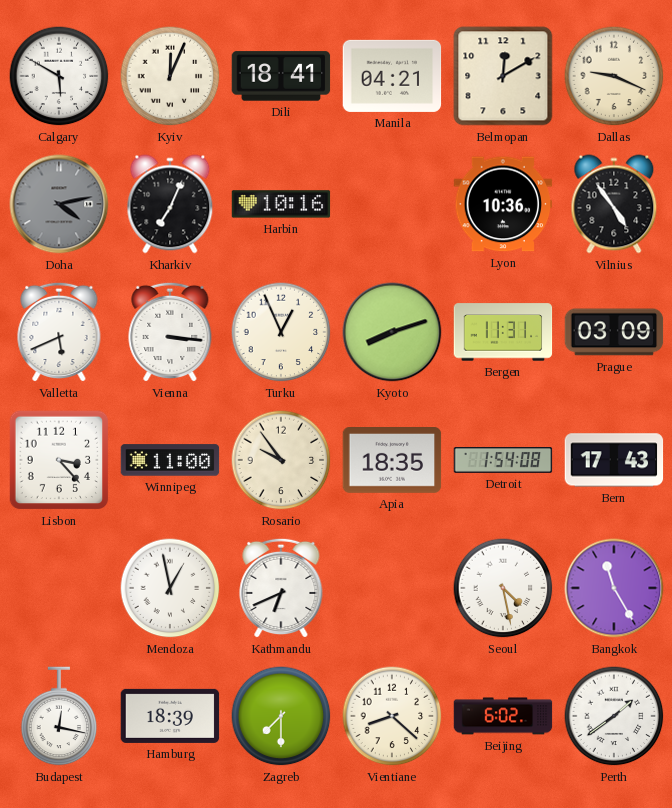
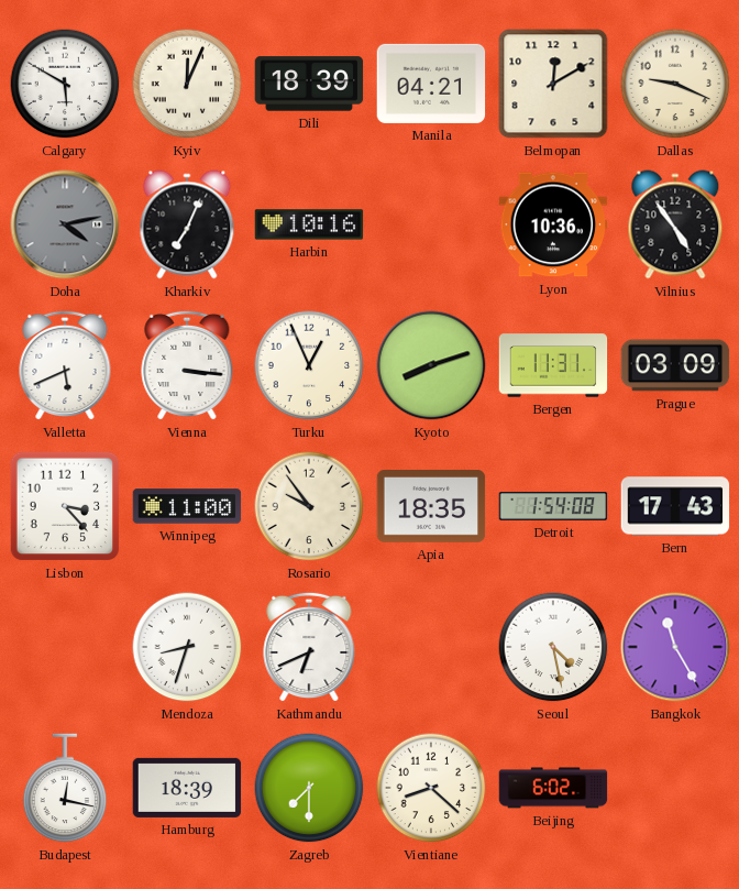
Dili: 18:41 -> 18:39
Mendoza: 12:58 -> 8:33
Perth: 1:39 -> none
